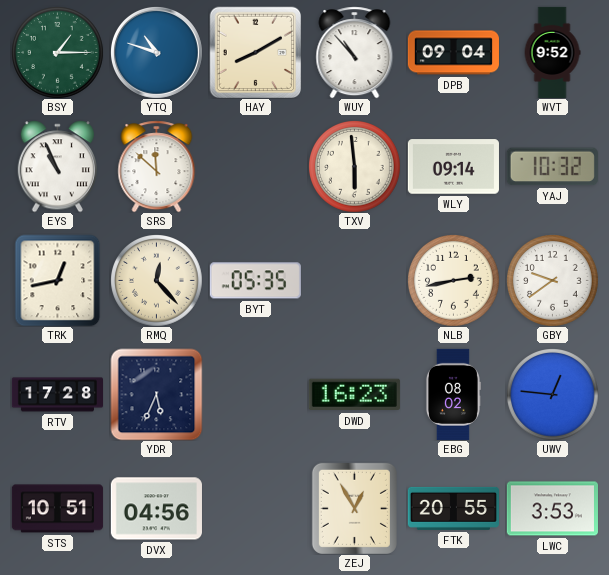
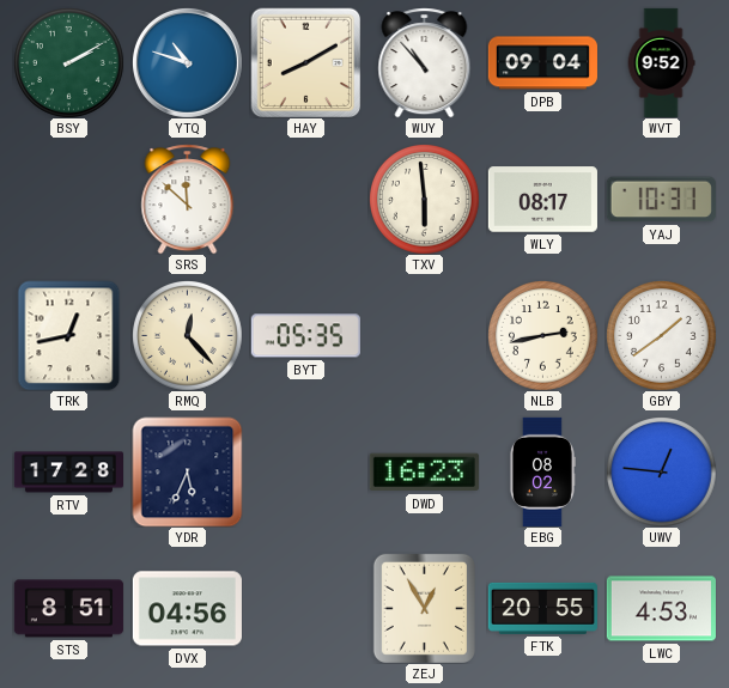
BSY: 1:15 -> 2:10
EYS: 10:56 -> none
WLY: 09:14 -> 08:17
YAJ: 10:32 -> 10:31
GBY: 9:39 -> 1:39
STS: 10:51 -> 8:51
LWC: 3:53 -> 4:53
